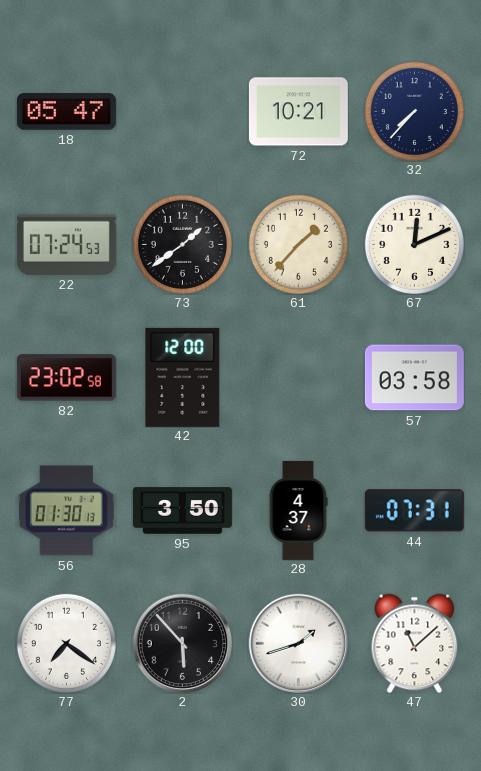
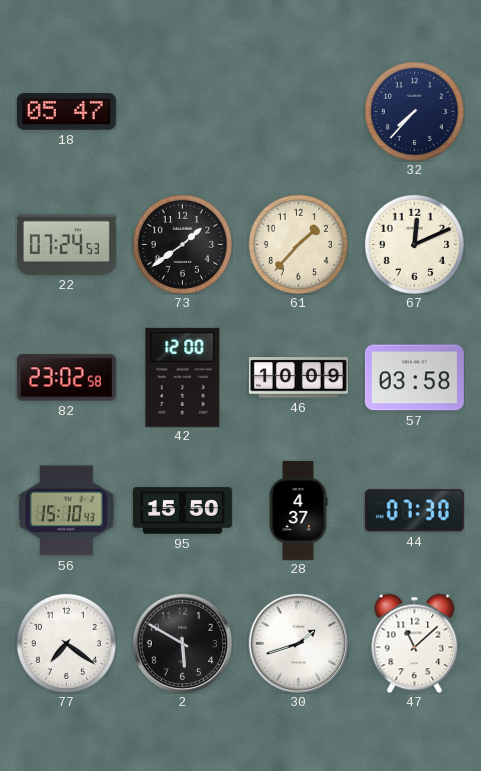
72: 10:21 -> none
46: none -> 10:09
56: 01:30 -> 15:10
95: 3:50 -> 15:50
44: 07:31 -> 07:30
2: 5:53 -> 5:50
